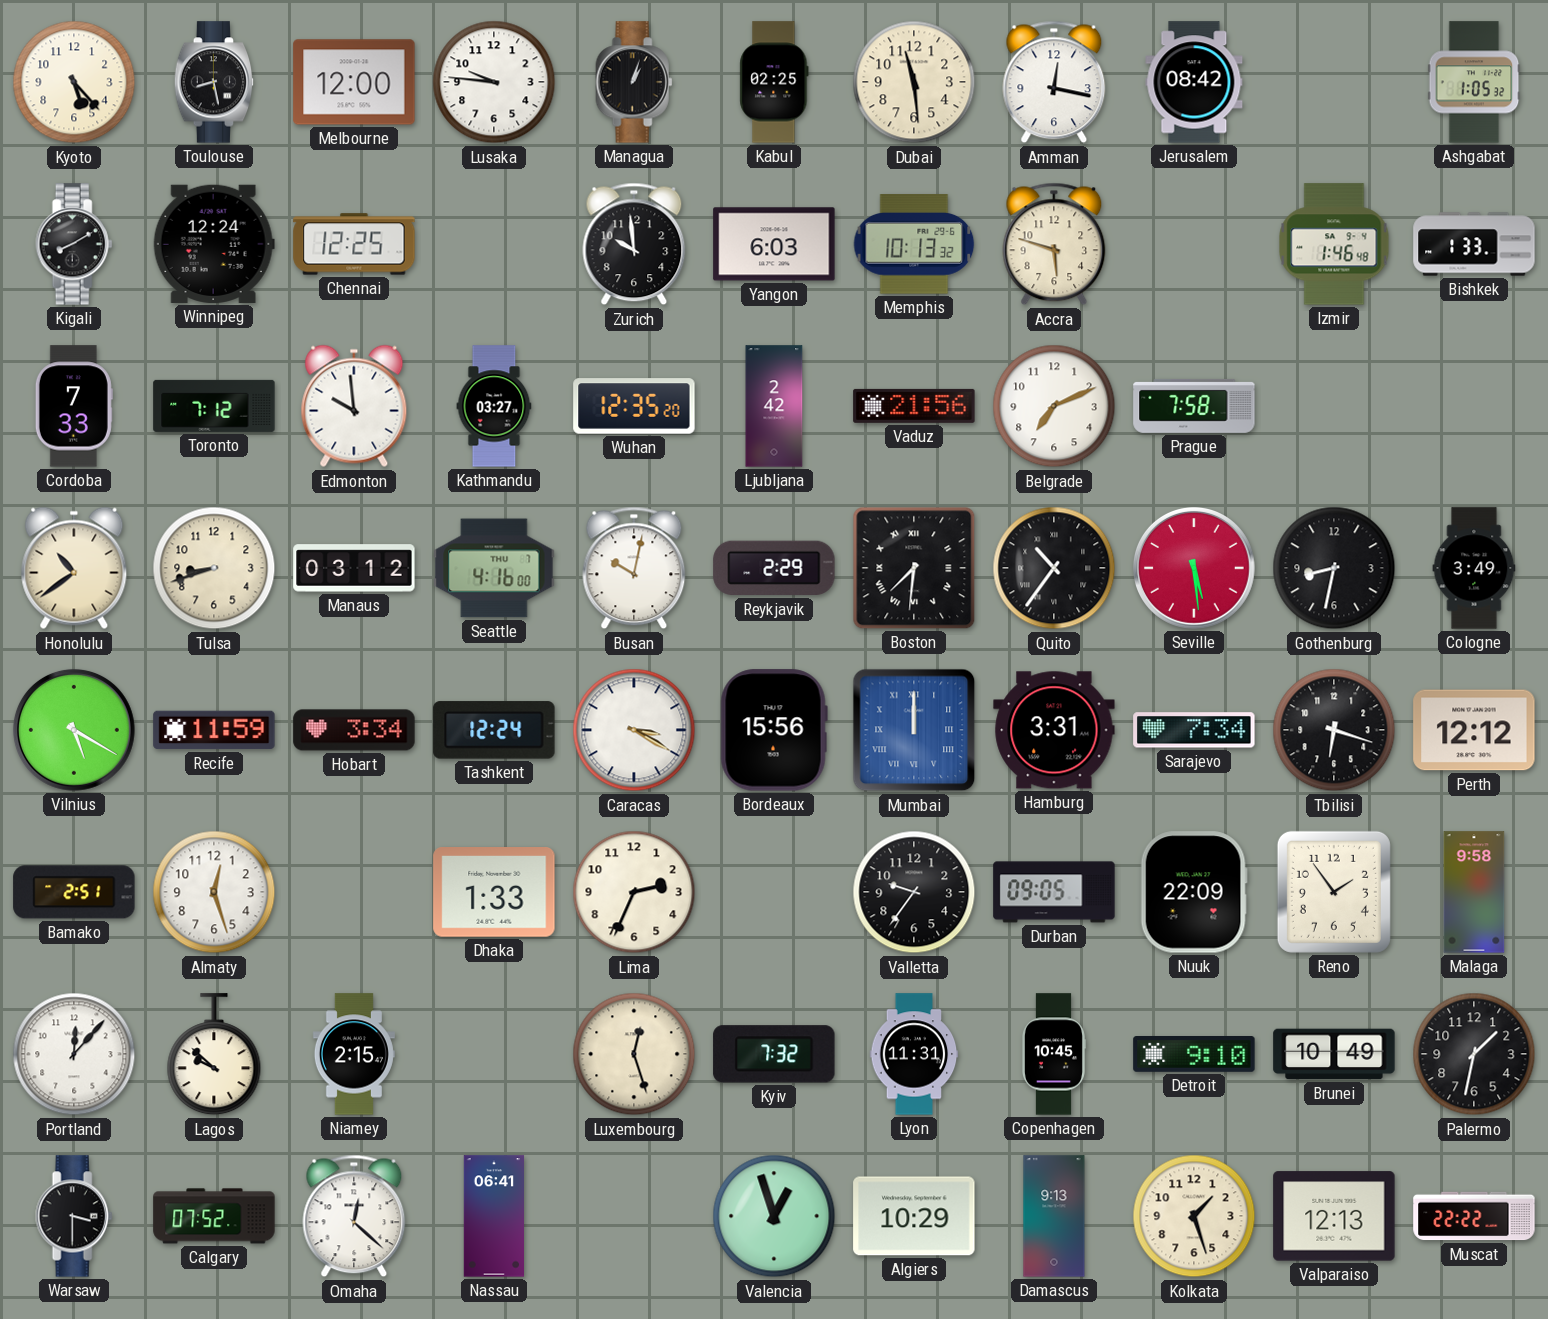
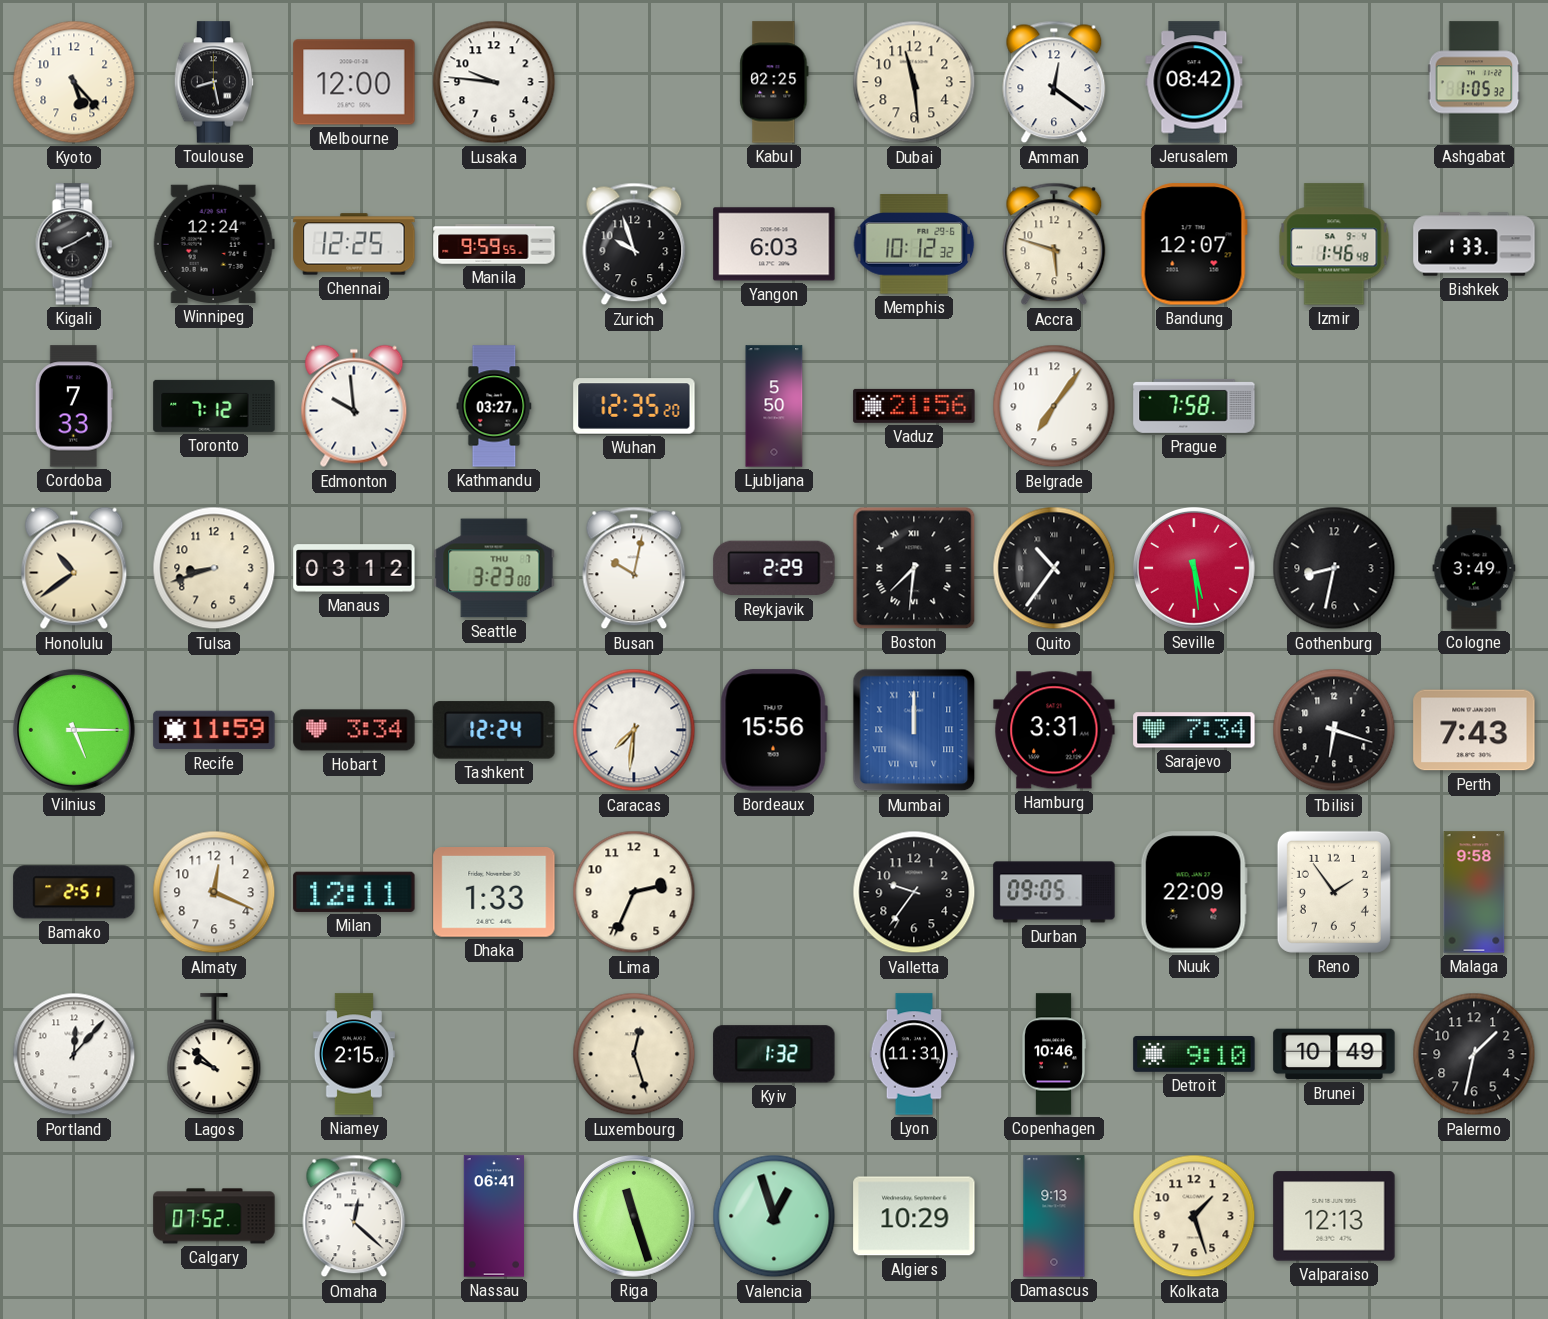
Managua: 1:03 -> none
Amman: 12:17 -> 12:21
Manila: none -> 9:59
Zurich: 9:59 -> 9:57
Memphis: 10:13 -> 10:12
Bandung: none -> 12:07
Ljubljana: 2:42 -> 5:50
Belgrade: 7:11 -> 7:06
Seattle: 4:16 -> 3:23
Vilnius: 5:20 -> 5:15
Caracas: 3:20 -> 7:31
Perth: 12:12 -> 7:43
Almaty: 12:27 -> 12:19
Milan: none -> 12:11
Kyiv: 7:32 -> 1:32
Copenhagen: 10:45 -> 10:46
Warsaw: 3:30 -> none
Riga: none -> 11:27
Muscat: 22:22 -> none
